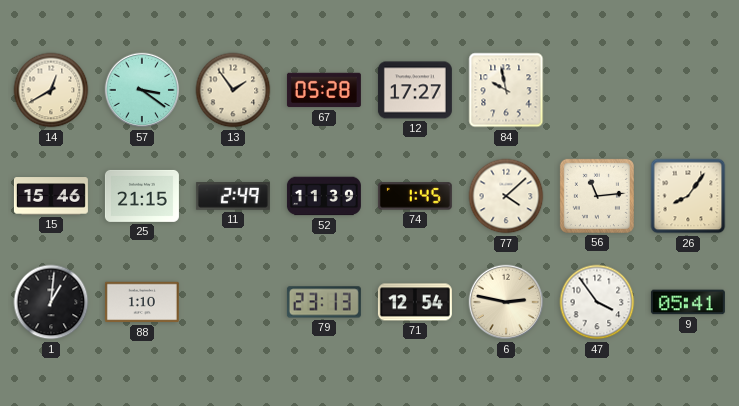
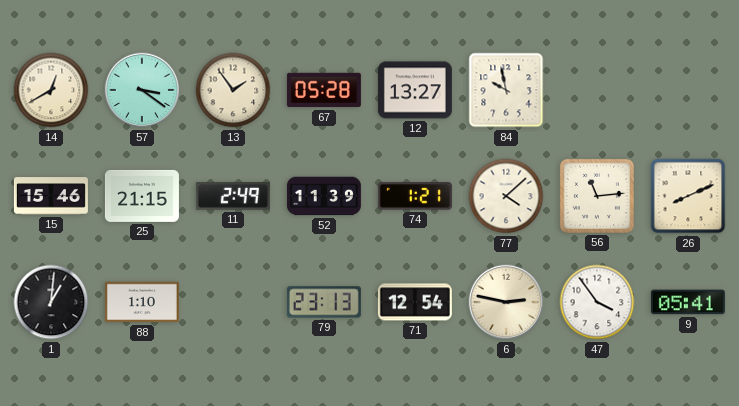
12: 17:27 -> 13:27
74: 1:45 -> 1:21
26: 8:06 -> 8:11
